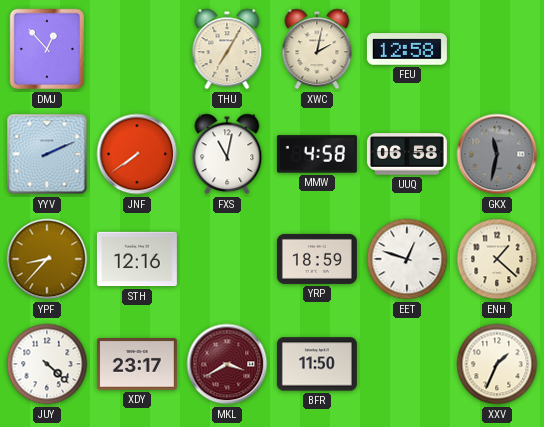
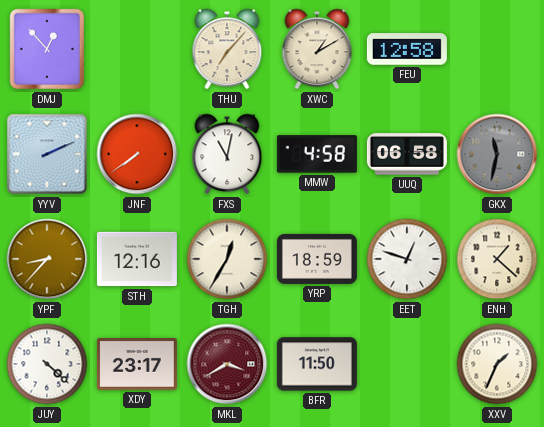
THU: 7:05 -> 7:07
XWC: 2:02 -> 1:10
TGH: none -> 12:35
